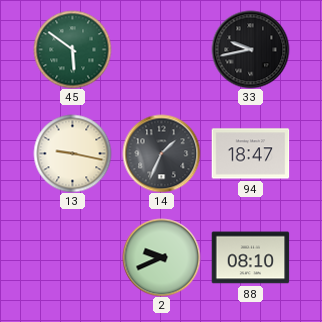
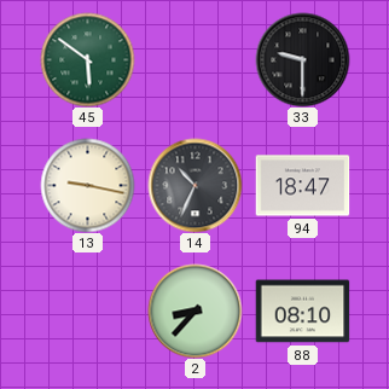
33: 9:43 -> 9:30
14: 1:34 -> 10:34
2: 9:41 -> 8:37
